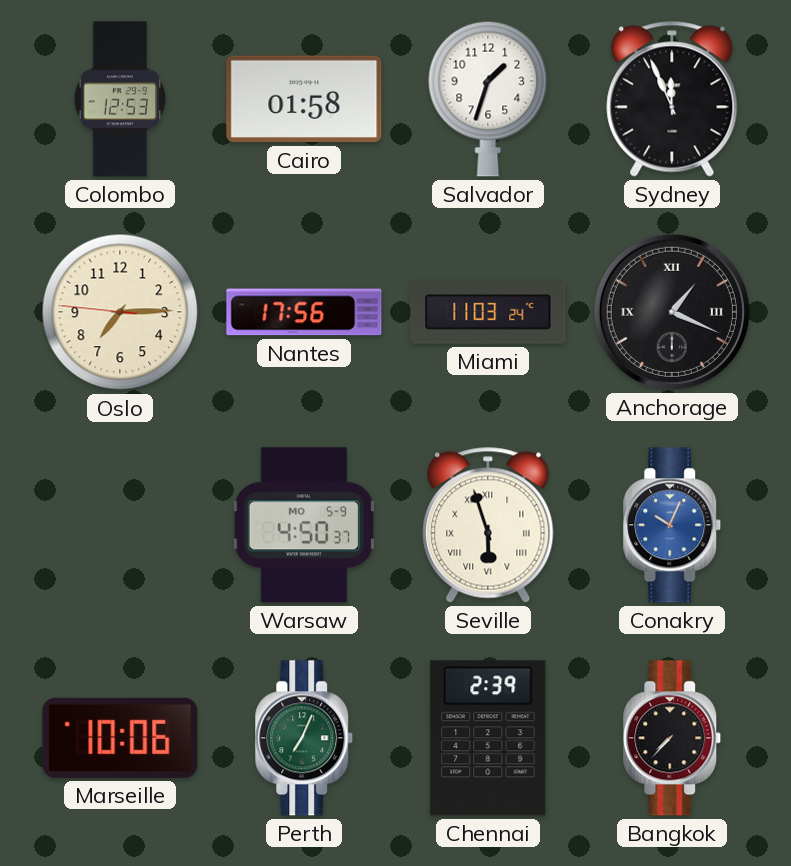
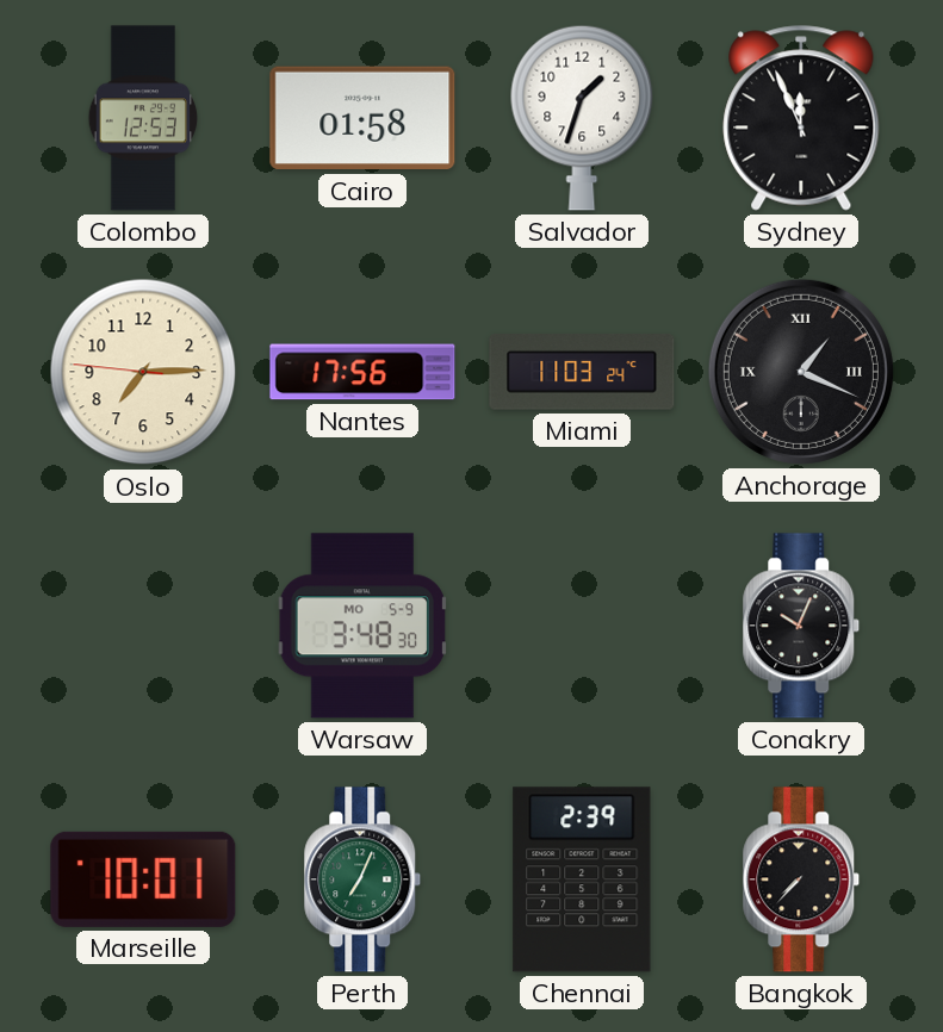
Warsaw: 4:50 -> 3:48
Seville: 5:57 -> none
Conakry dial: blue -> black
Marseille: 10:06 -> 10:01
